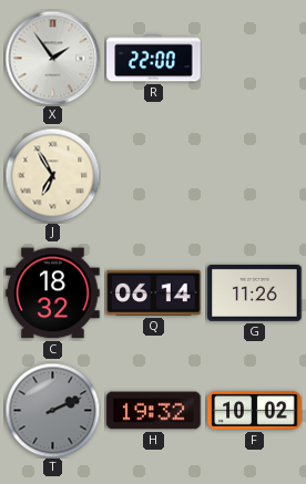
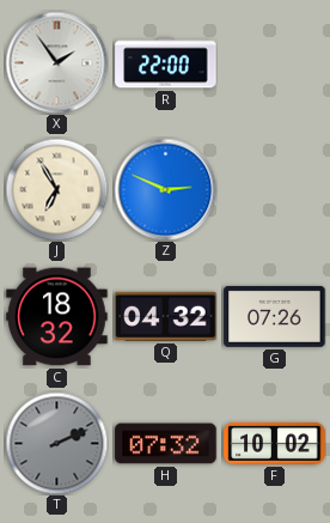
Z: none -> 2:49
Q: 06:14 -> 04:32
G: 11:26 -> 07:26
H: 19:32 -> 07:32
